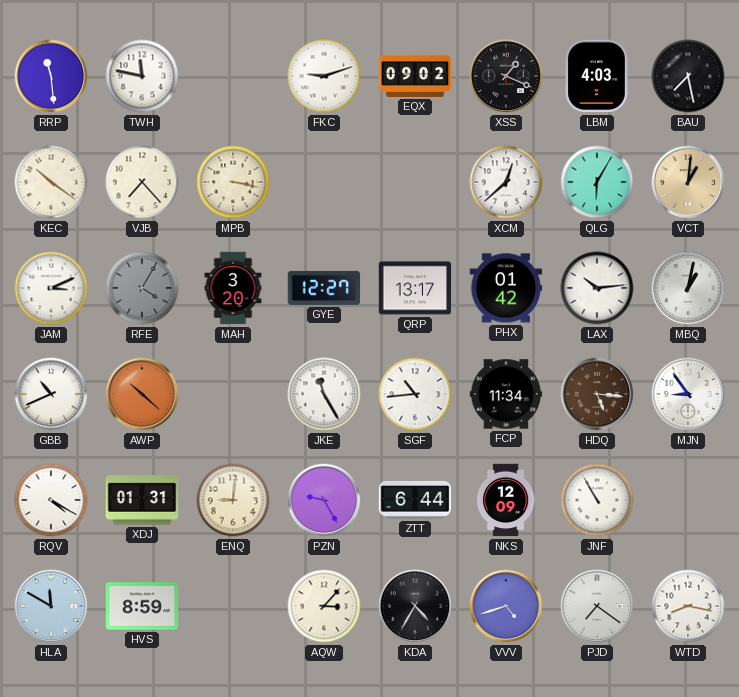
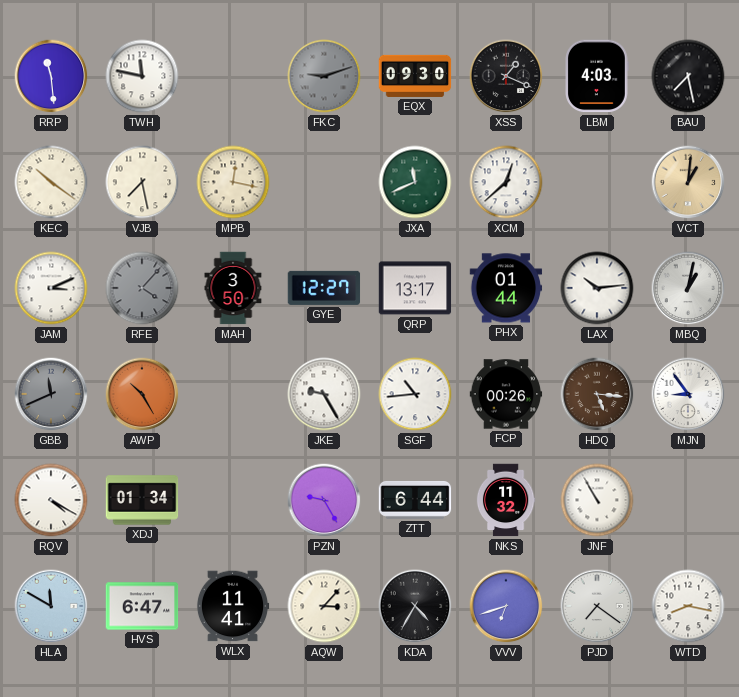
FKC dial: white -> grey
EQX: 09:02 -> 09:30
VJB: 7:23 -> 7:28
MPB: 3:17 -> 12:17
JXA: none -> 11:41
QLG: 6:05 -> none
RFE: 4:05 -> 4:07
MAH: 3:20 -> 3:50
PHX: 01:42 -> 01:44
GBB: 10:41 -> 11:41
GBB dial: white -> grey
AWP: 10:22 -> 10:25
JKE: 11:25 -> 9:25
FCP: 11:34 -> 00:26
XDJ: 01:31 -> 01:34
ENQ: 9:01 -> none
NKS: 12:09 -> 11:32
HVS: 8:59 -> 6:47
WLX: none -> 11:41
VVV: 4:42 -> 6:42
